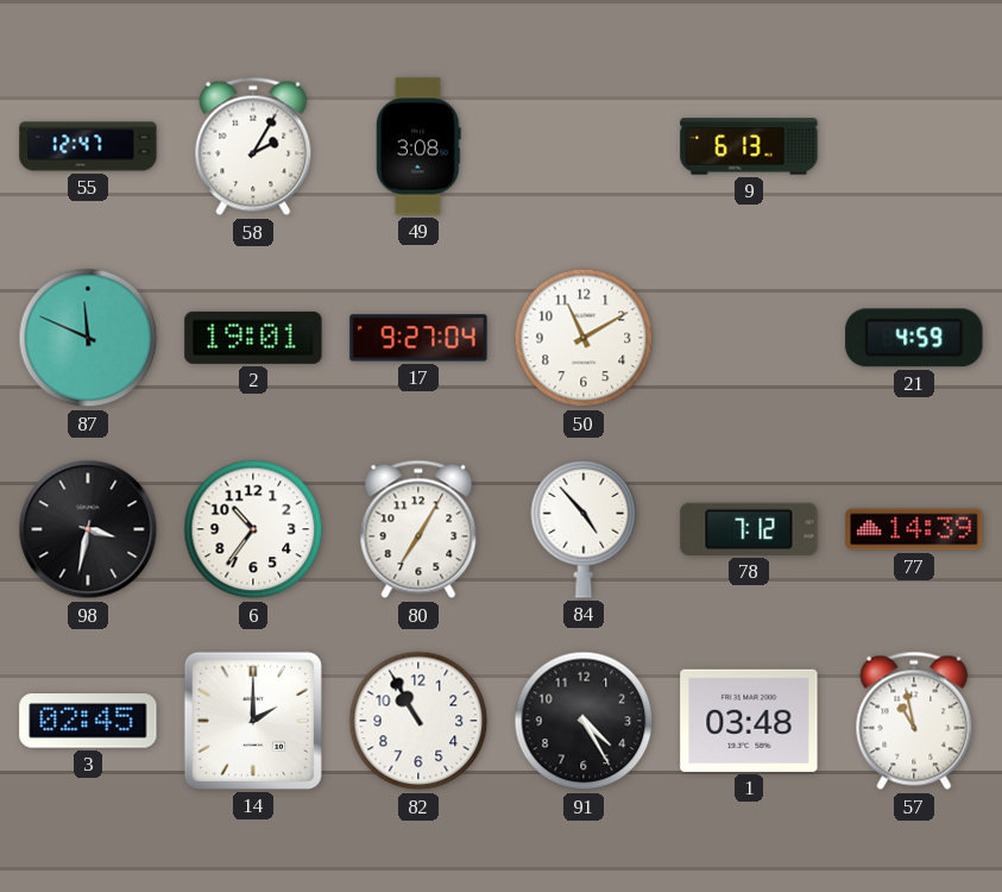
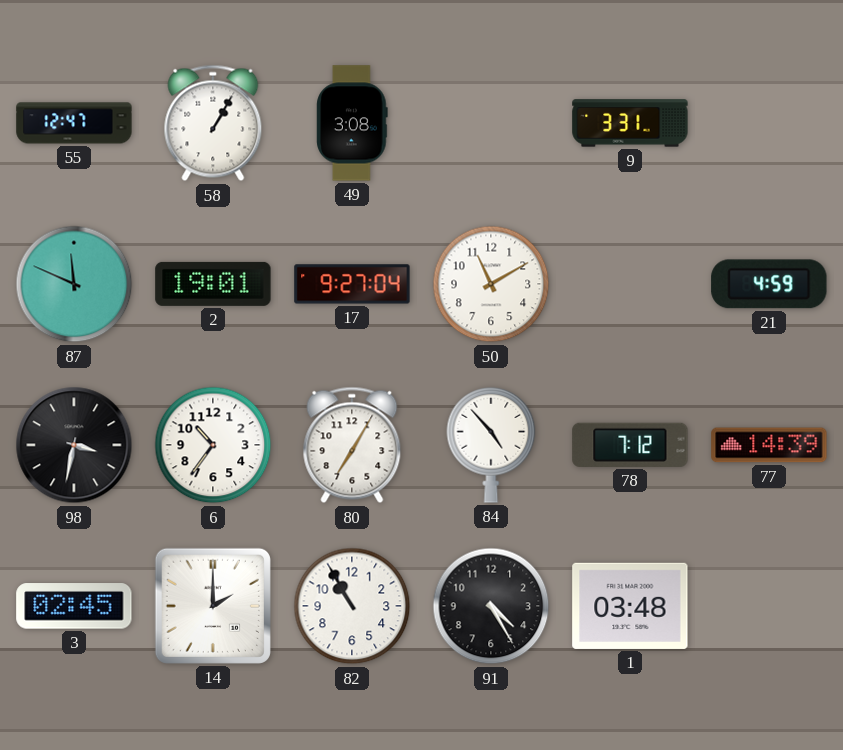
58: 2:05 -> 1:05
9: 6:13 -> 3:31
57: 10:58 -> none
